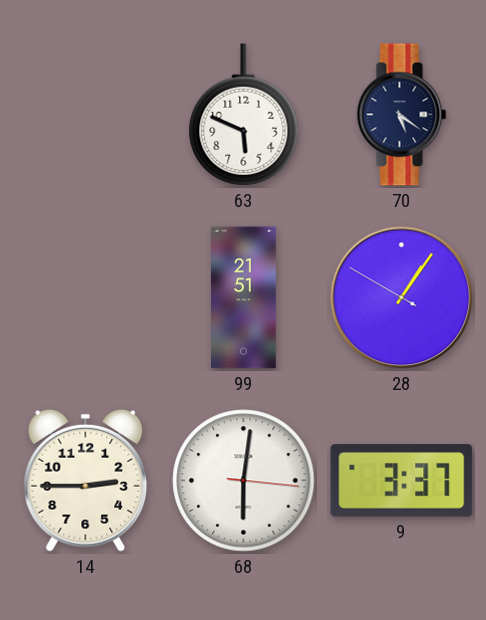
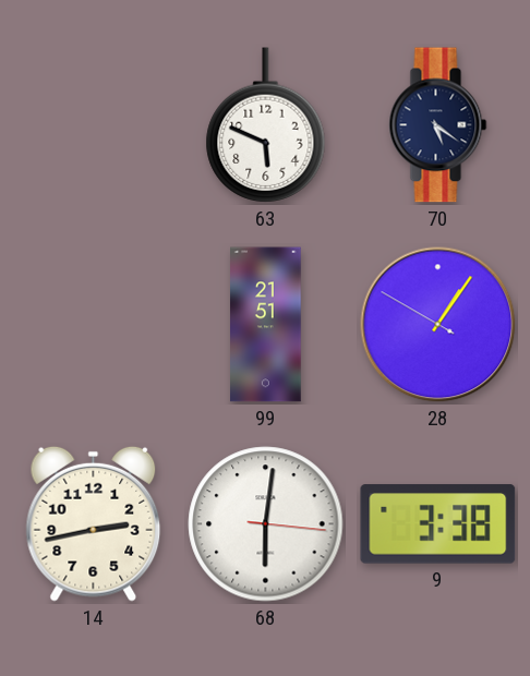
14: 2:45 -> 2:43
9: 3:37 -> 3:38
